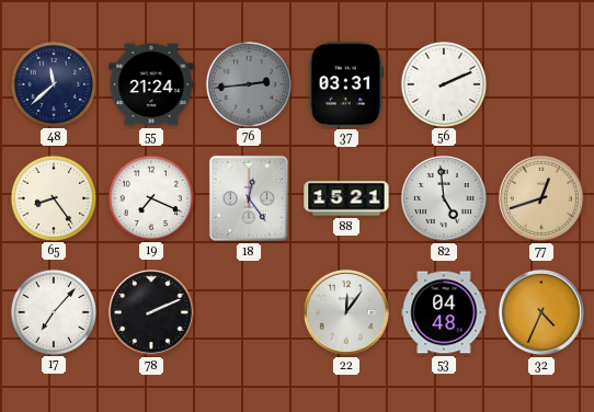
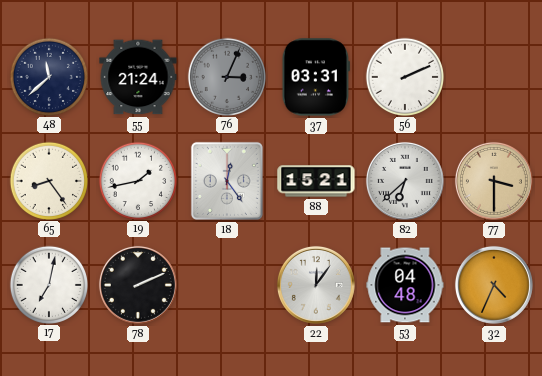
76: 2:44 -> 3:04
19: 7:19 -> 1:43
82: 4:59 -> 6:38
77: 12:42 -> 3:30
17: 7:07 -> 7:02
